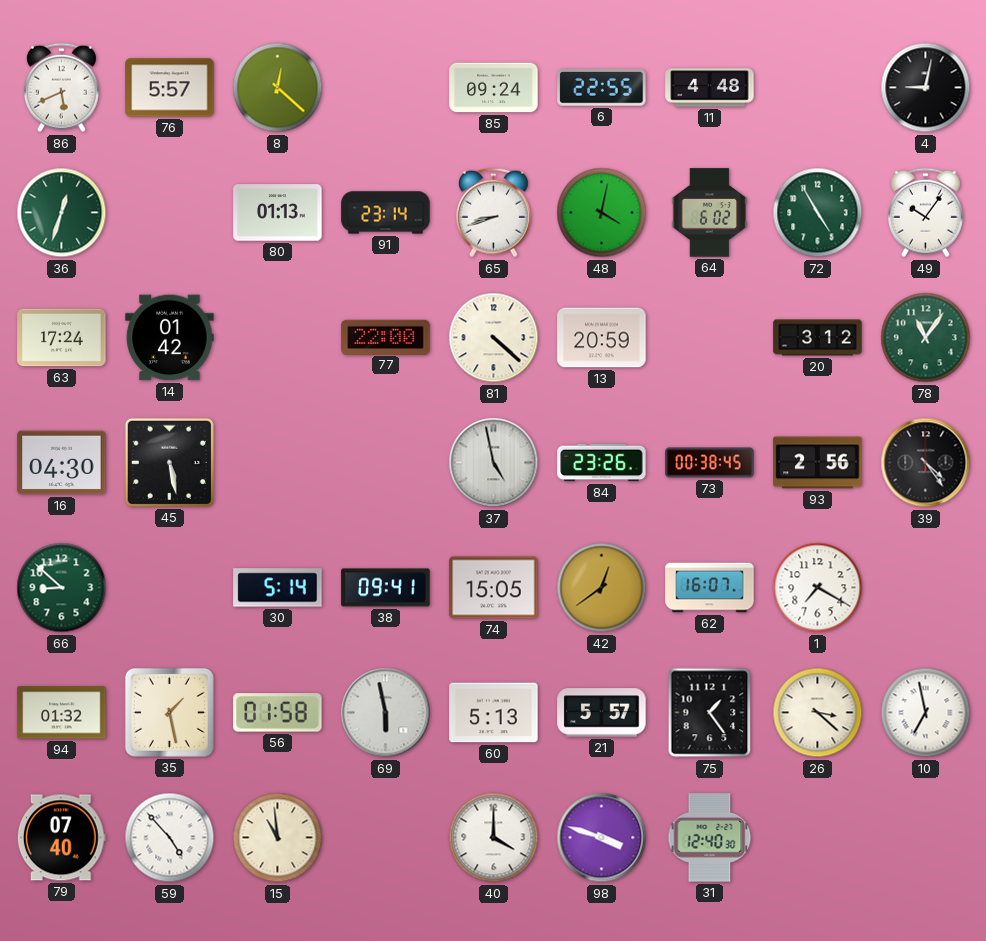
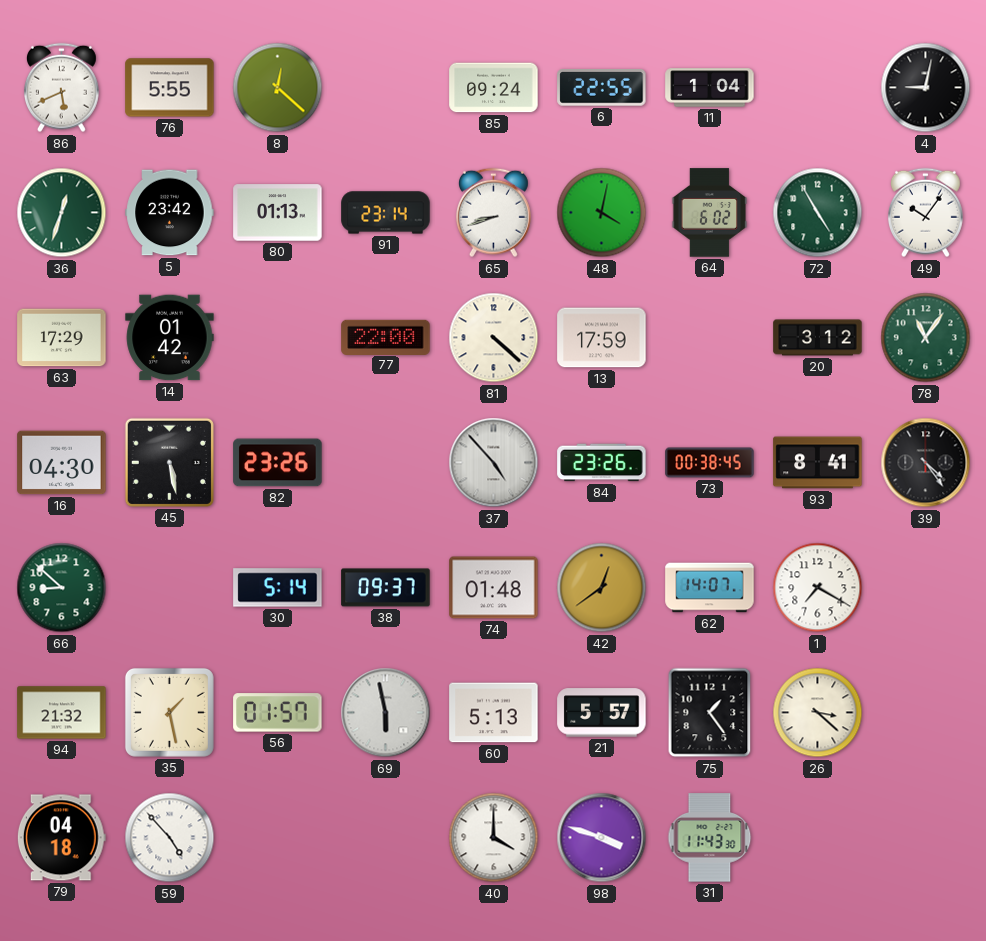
76: 5:57 -> 5:55
11: 4:48 -> 1:04
5: none -> 23:42
63: 17:24 -> 17:29
13: 20:59 -> 17:59
82: none -> 23:26
37: 4:58 -> 4:53
93: 2:56 -> 8:41
38: 09:41 -> 09:37
74: 15:05 -> 01:48
62: 16:07 -> 14:07
94: 01:32 -> 21:32
56: 01:58 -> 01:57
10: 6:58 -> none
79: 07:40 -> 04:18
15: 10:59 -> none
31: 12:40 -> 11:43
